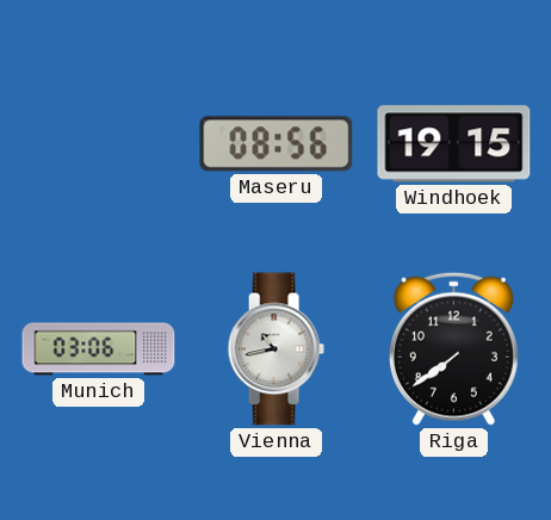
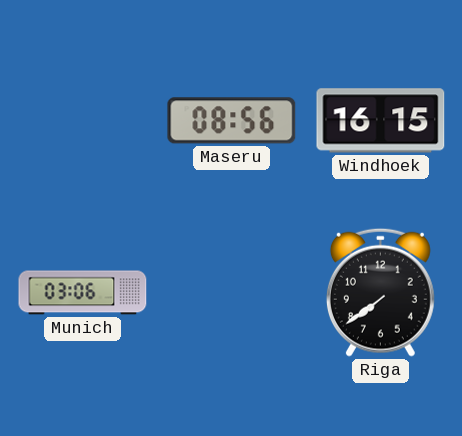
Windhoek: 19:15 -> 16:15
Vienna: 10:43 -> none
